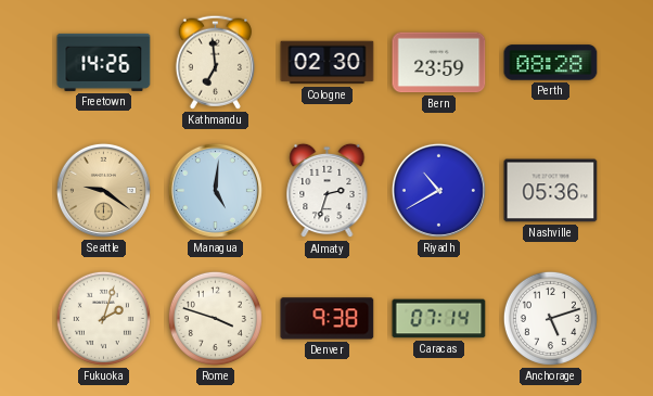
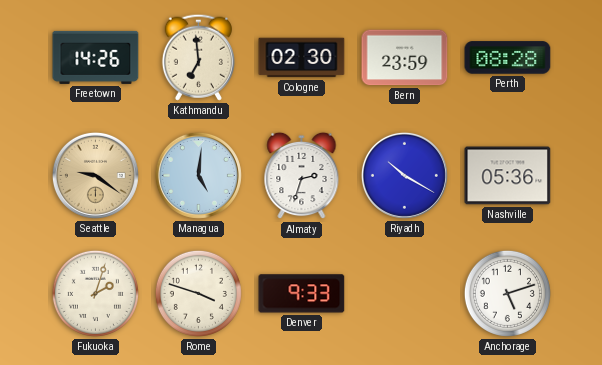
Riyadh: 10:40 -> 10:20
Denver: 9:38 -> 9:33
Caracas: 07:14 -> none
